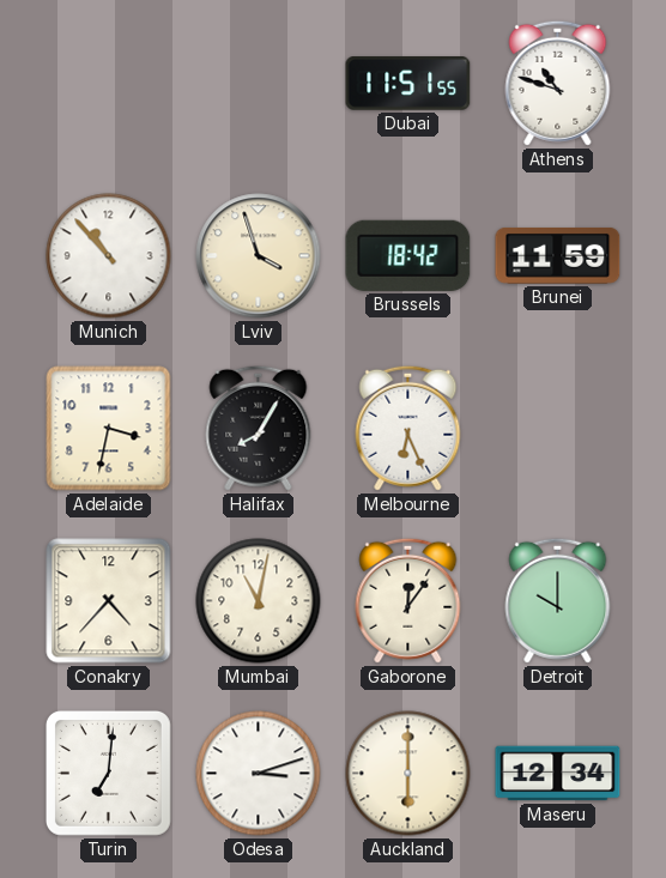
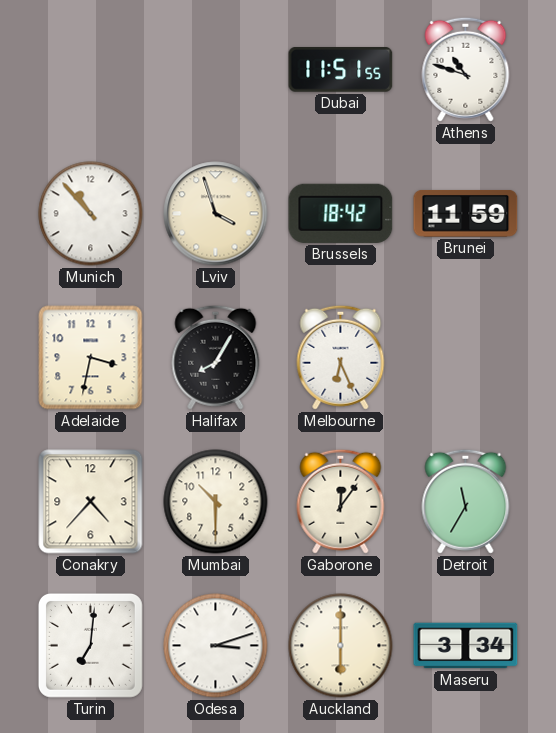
Mumbai: 11:02 -> 10:30
Detroit: 10:00 -> 11:35
Maseru: 12:34 -> 3:34
